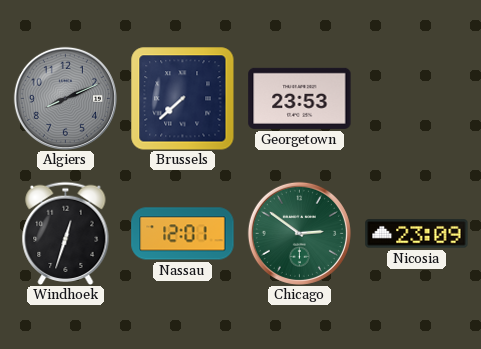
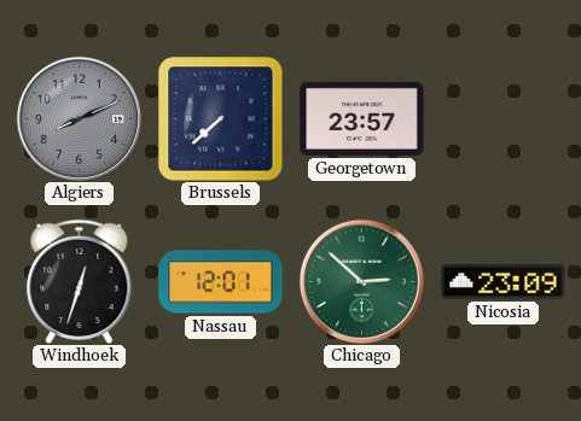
Georgetown: 23:53 -> 23:57
Chicago: 2:51 -> 2:52
